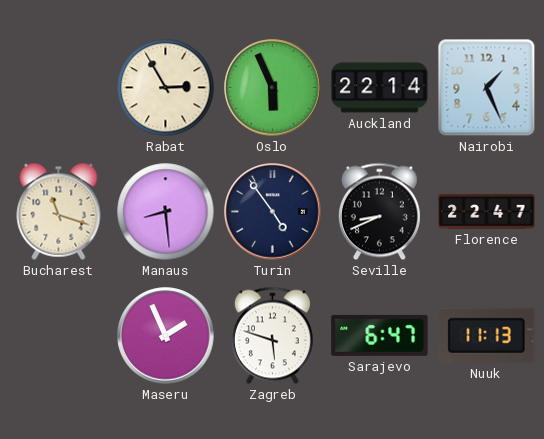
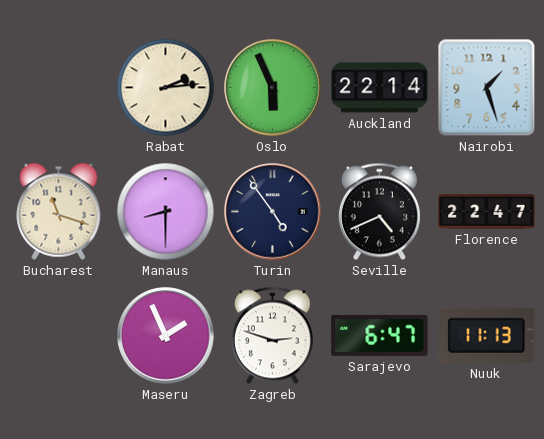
Rabat: 2:55 -> 2:14
Nairobi: 1:26 -> 1:27
Manaus: 8:29 -> 8:30
Seville: 8:41 -> 4:41
Zagreb: 5:48 -> 2:48
